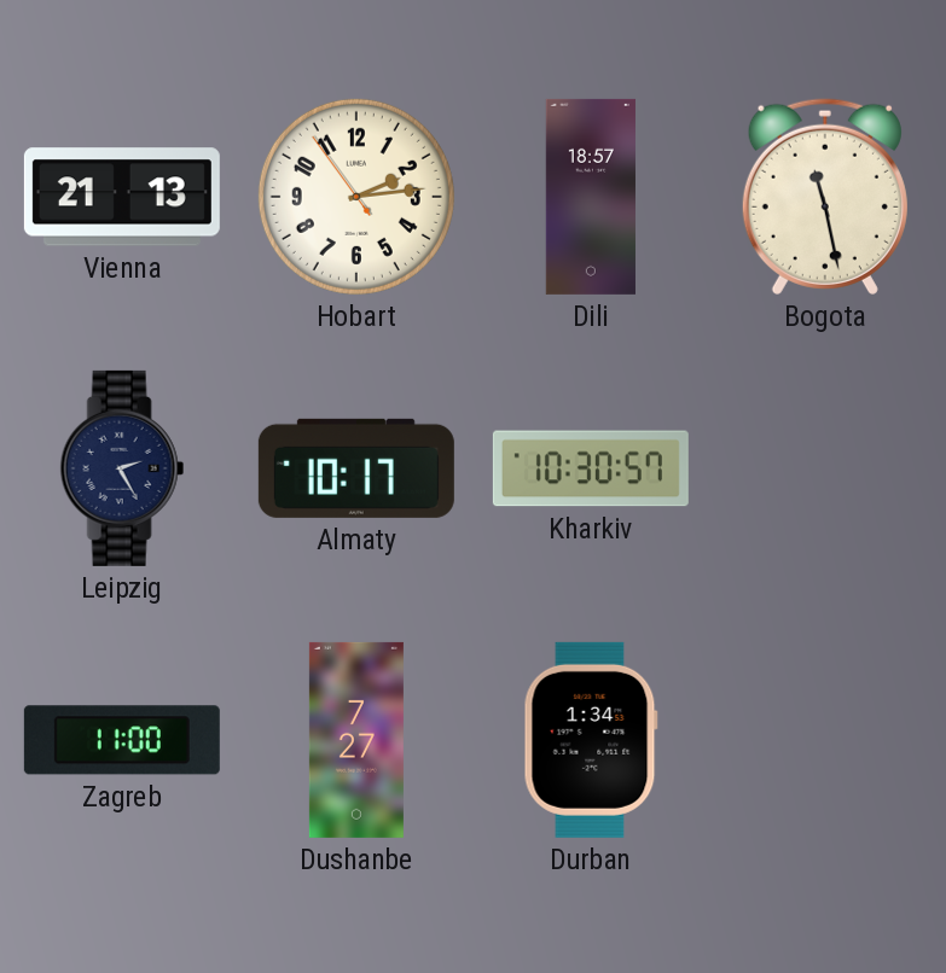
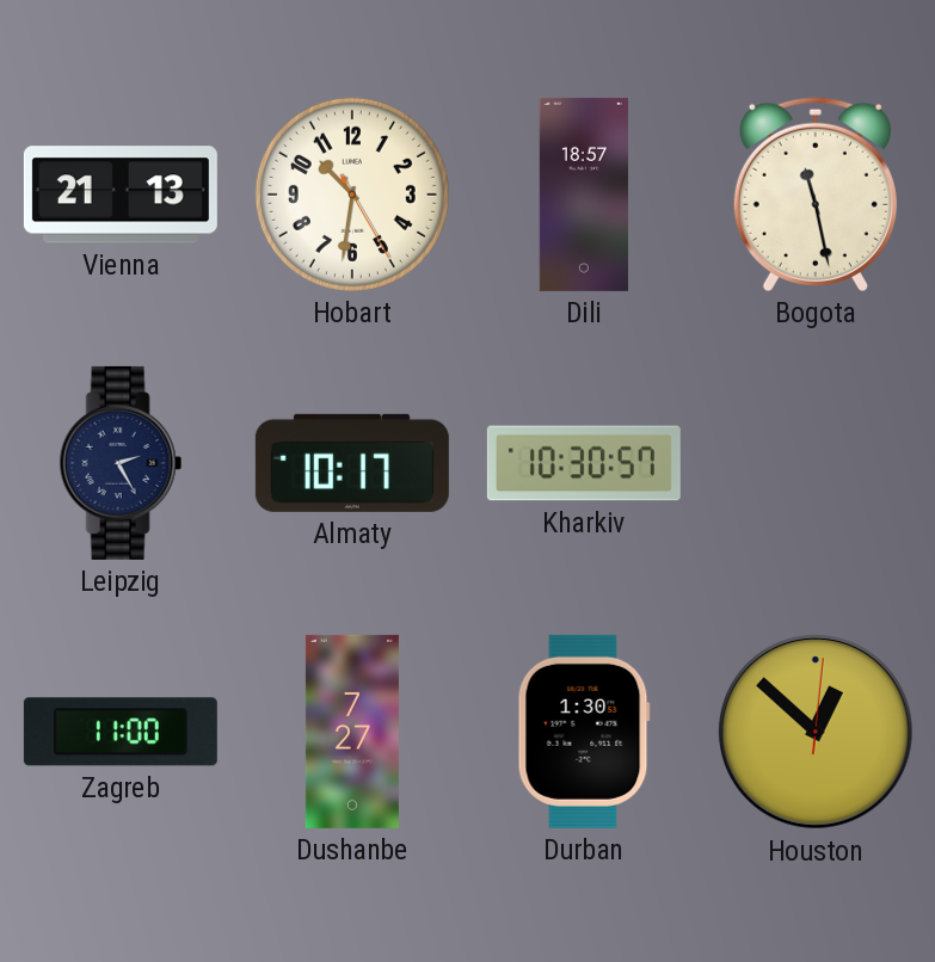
Hobart: 2:13 -> 10:31
Durban: 1:34 -> 1:30
Houston: none -> 12:52
